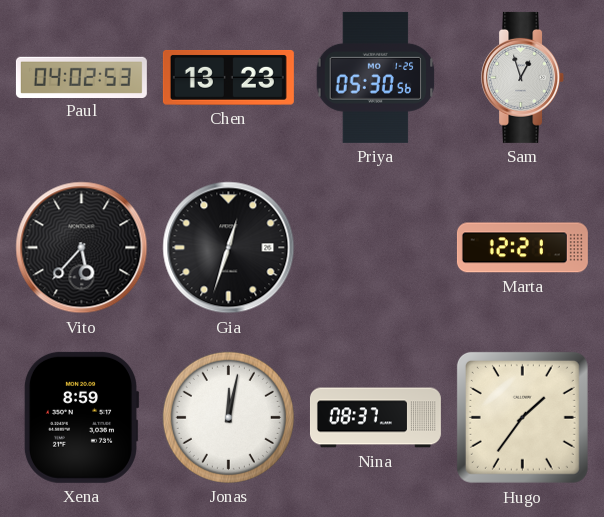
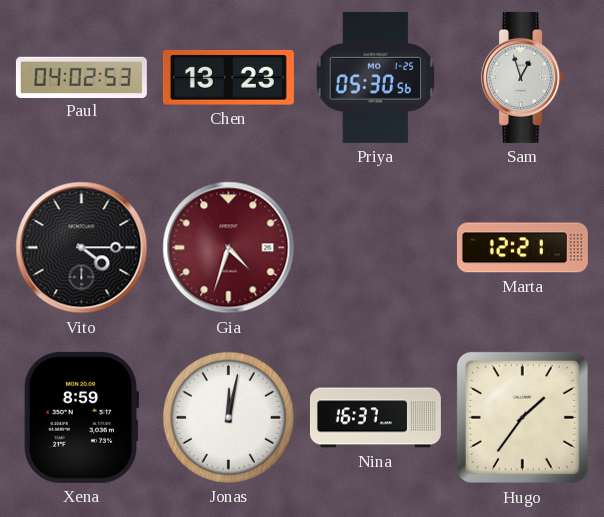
Vito: 5:37 -> 4:15
Gia: 12:33 -> 4:33
Gia dial: black -> burgundy
Nina: 08:37 -> 16:37
